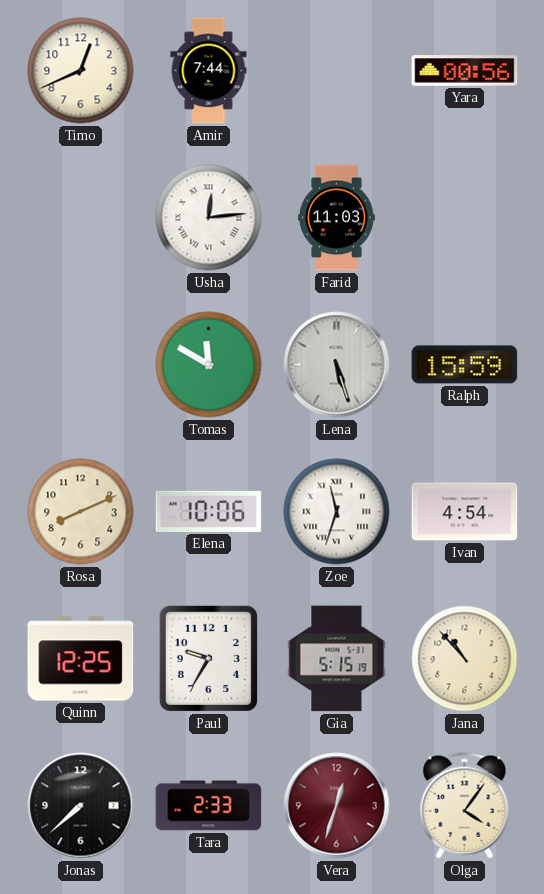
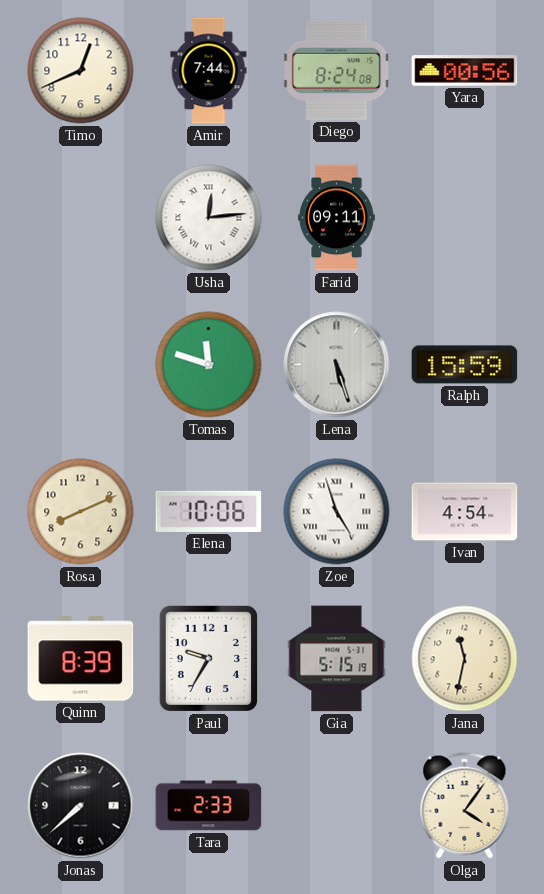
Diego: none -> 8:24
Farid: 11:03 -> 09:11
Tomas: 11:50 -> 11:48
Zoe: 11:33 -> 4:57
Quinn: 12:25 -> 8:39
Jana: 10:53 -> 11:32
Vera: 12:33 -> none
